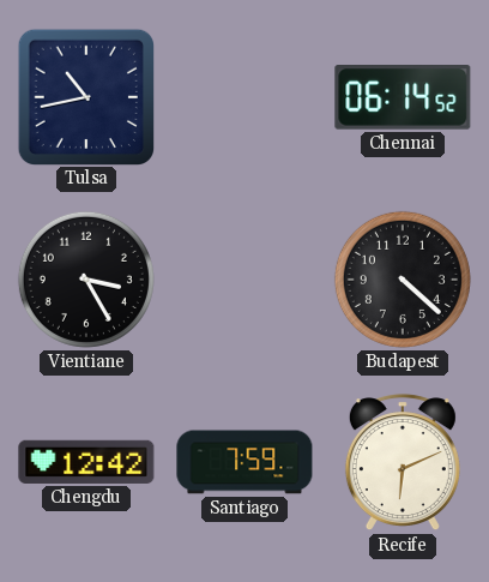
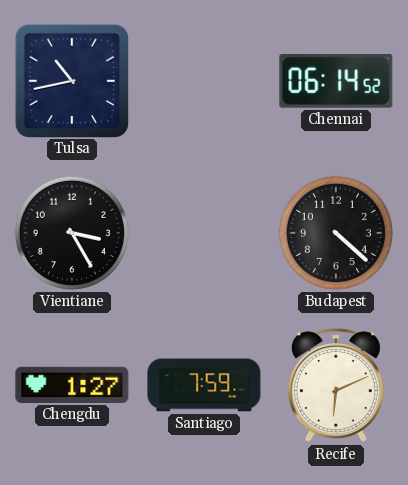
Chengdu: 12:42 -> 1:27
